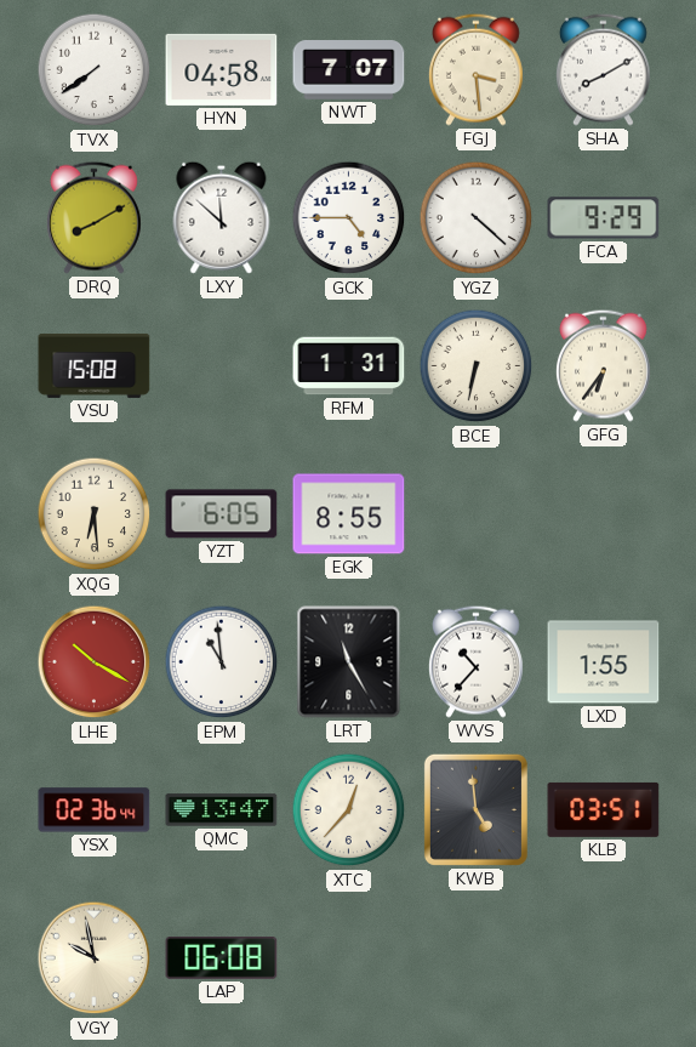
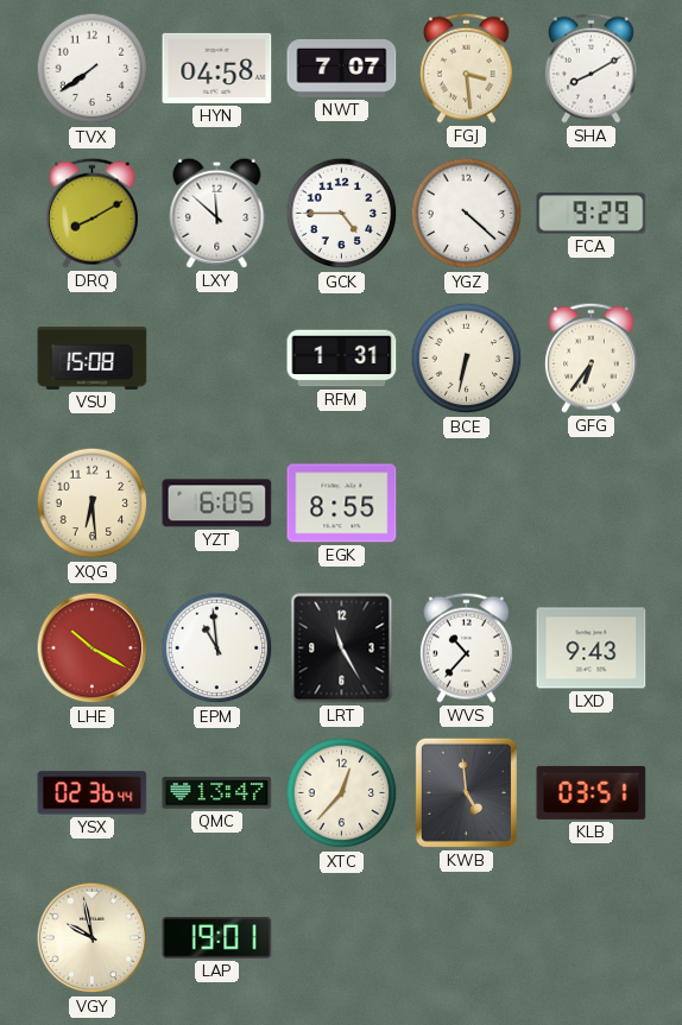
LXD: 1:55 -> 9:43
LAP: 06:08 -> 19:01
